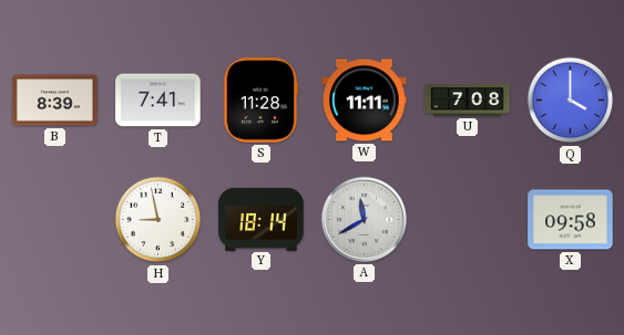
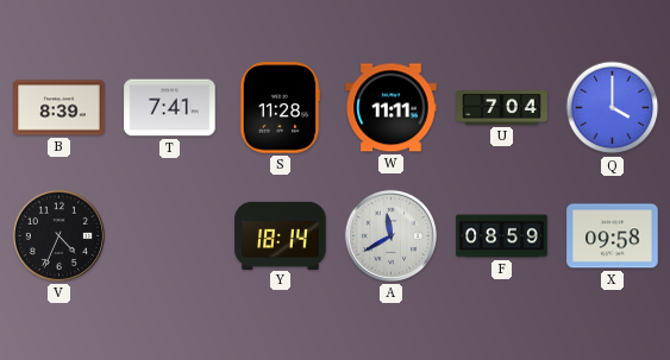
U: 7:08 -> 7:04
V: none -> 4:34
H: 8:58 -> none
F: none -> 08:59
